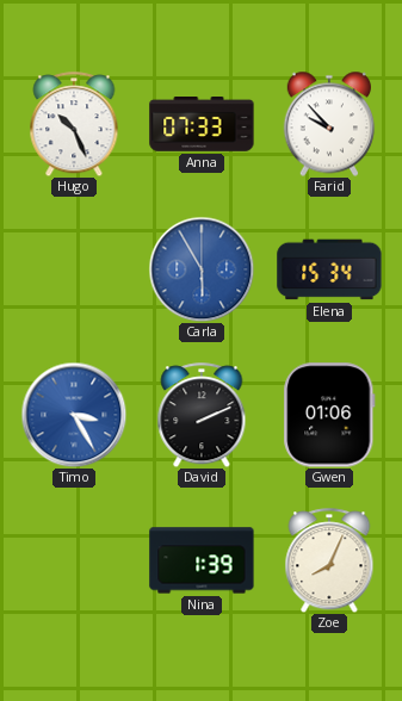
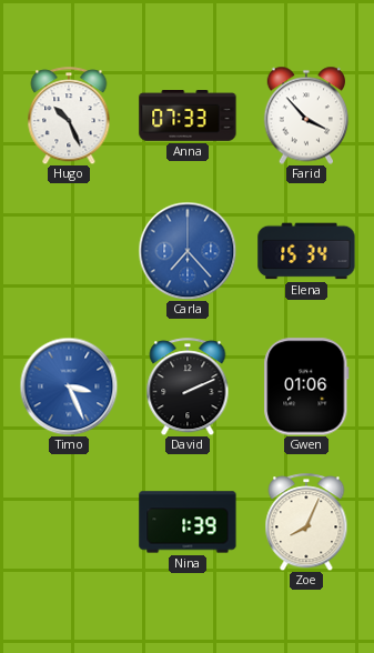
Farid: 9:53 -> 3:53
Carla: 5:55 -> 7:23
Timo: 3:25 -> 3:26
